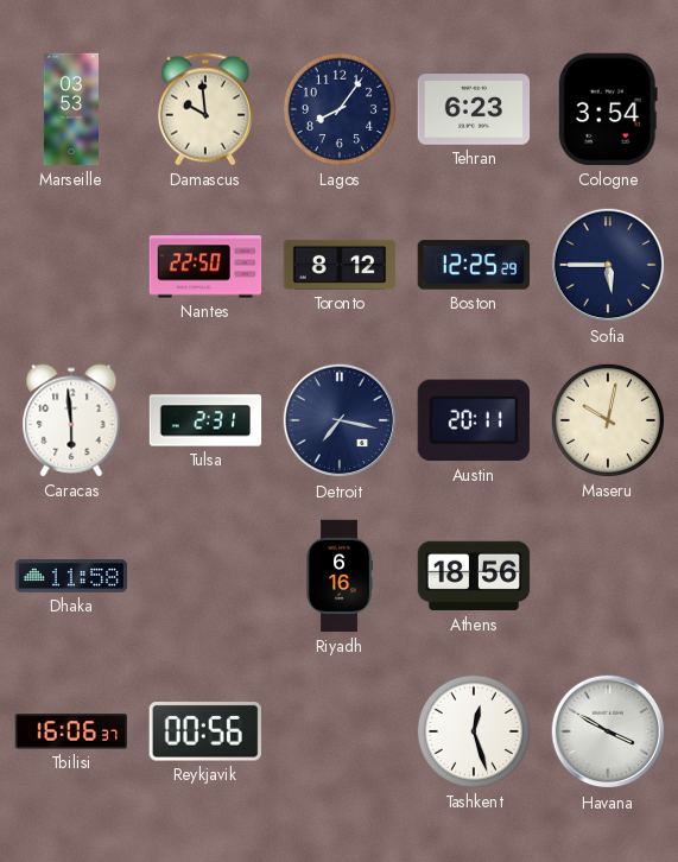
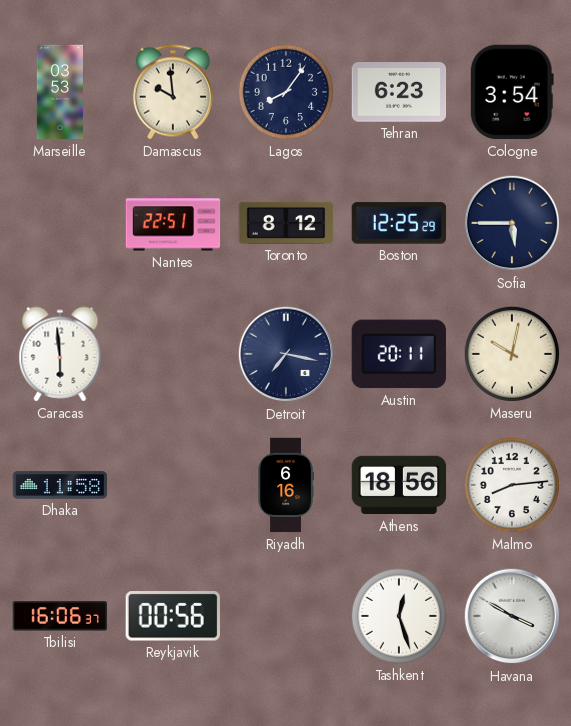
Nantes: 22:50 -> 22:51
Tulsa: 2:31 -> none
Malmo: none -> 8:14
